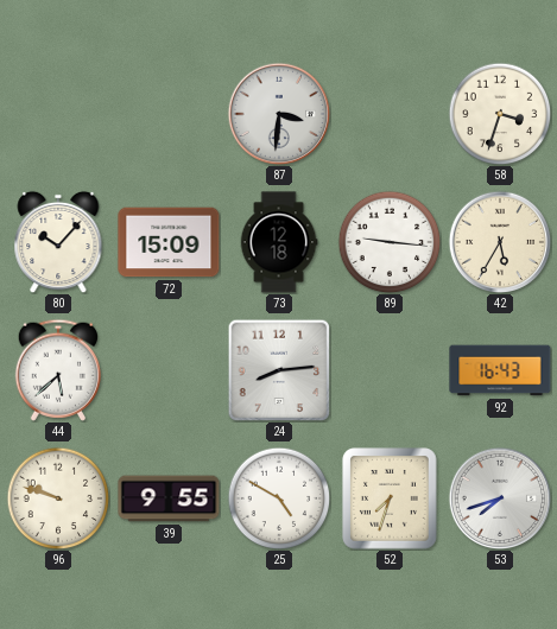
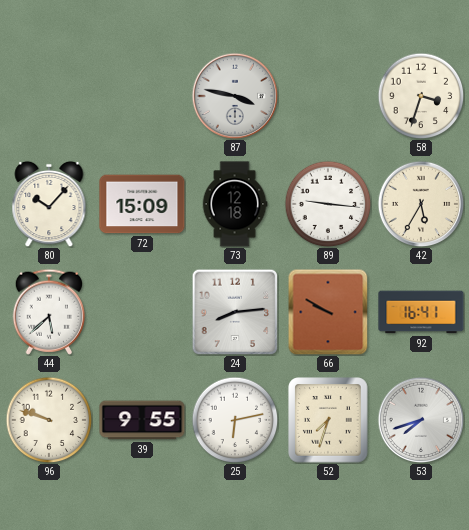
87: 3:31 -> 3:47
66: none -> 9:50
92: 16:43 -> 16:41
25: 4:50 -> 6:13
